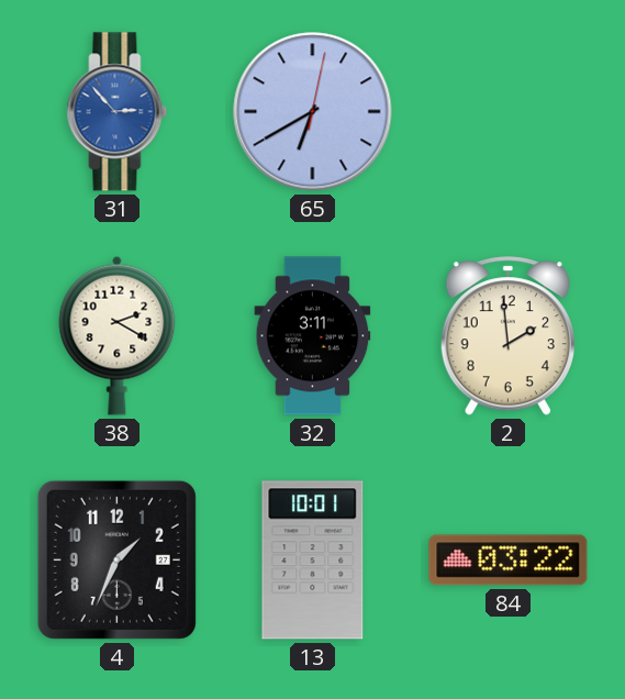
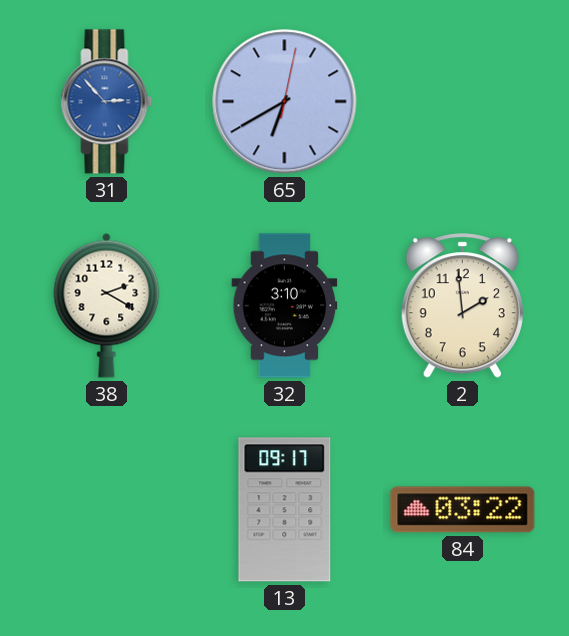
32: 3:11 -> 3:10
4: 1:34 -> none
13: 10:01 -> 09:17
